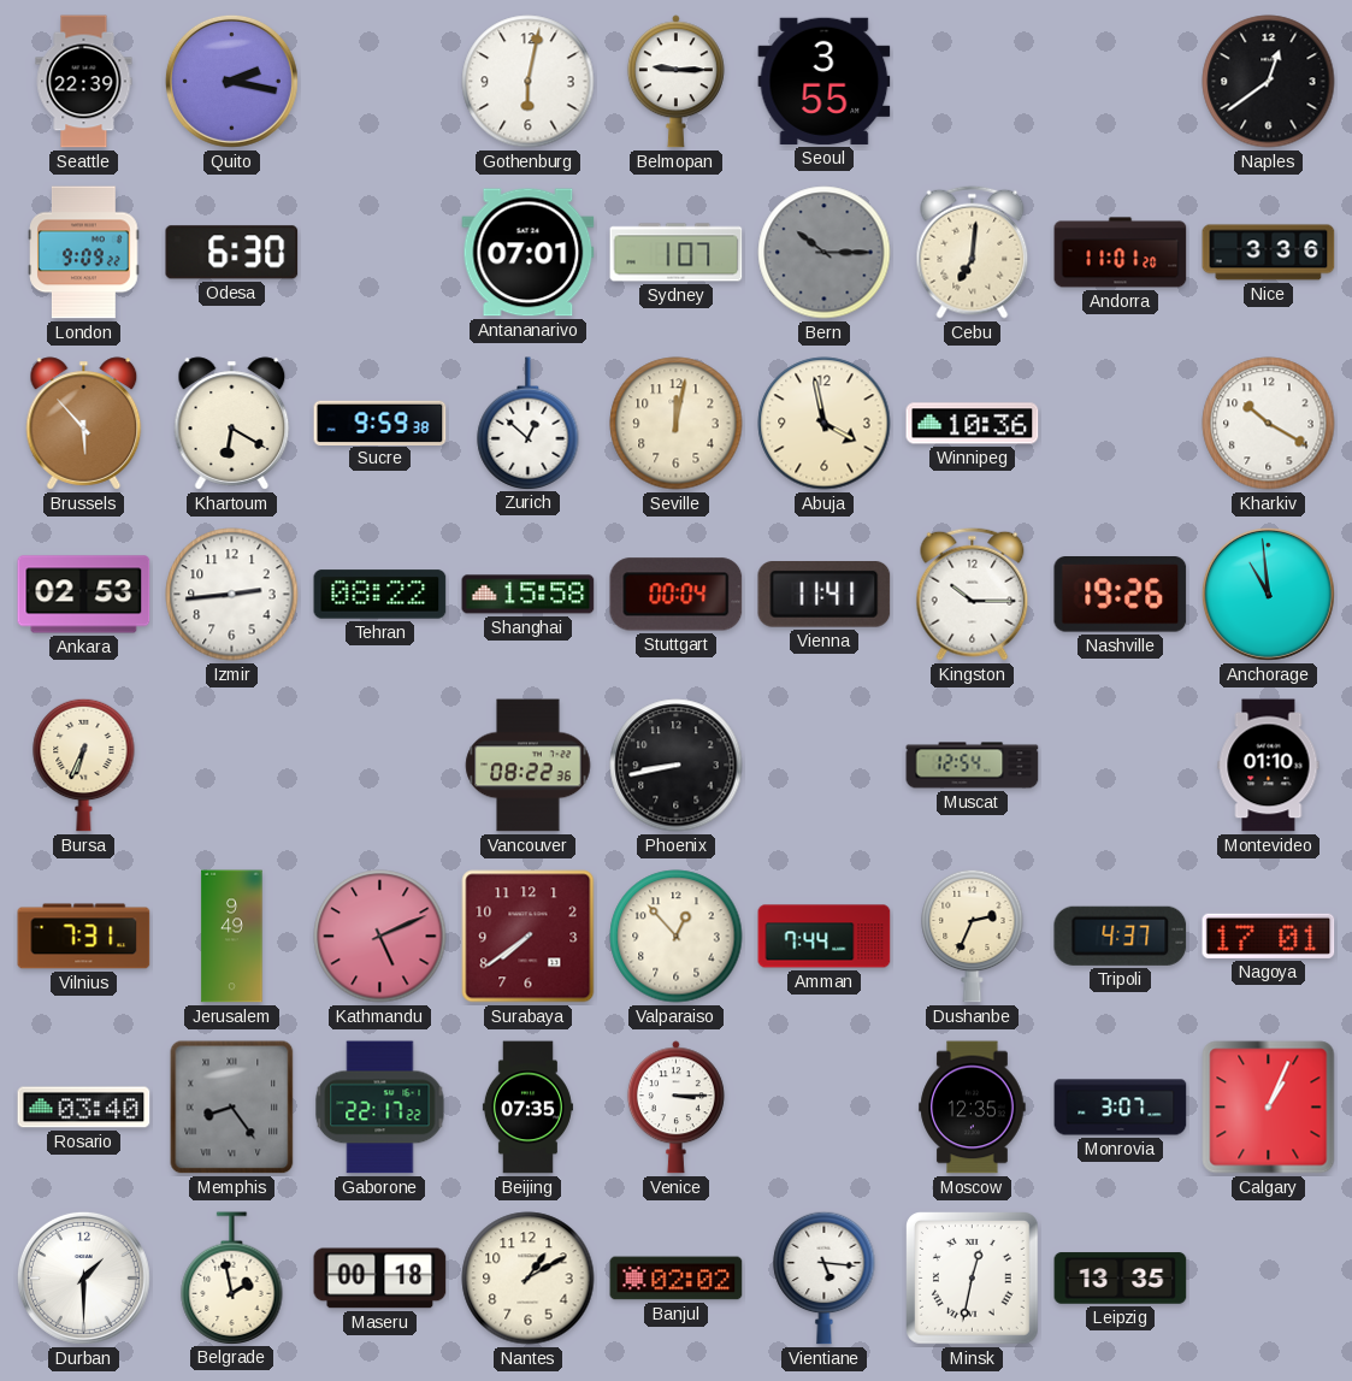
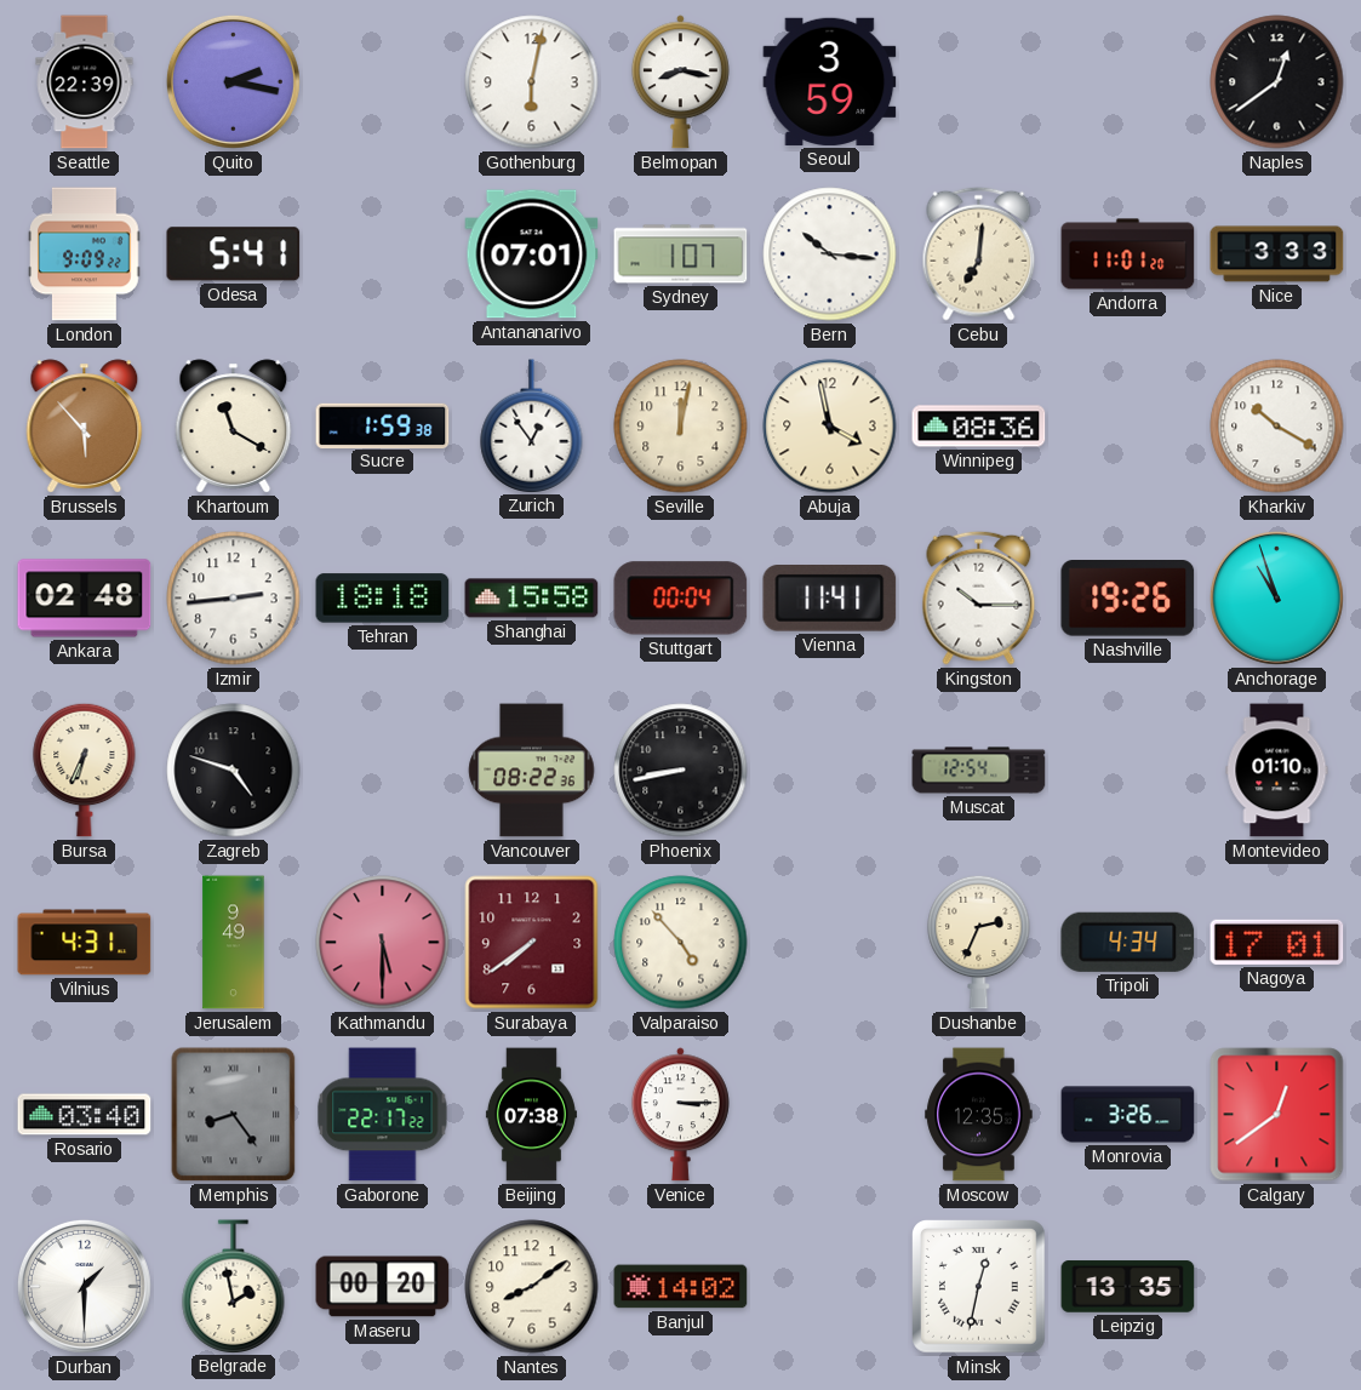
Belmopan: 9:15 -> 8:17
Seoul: 3:55 -> 3:59
Odesa: 6:30 -> 5:41
Bern: 10:15 -> 10:16
Bern dial: grey -> white
Nice: 3:36 -> 3:33
Khartoum: 6:20 -> 11:20
Sucre: 9:59 -> 1:59
Zurich: 12:52 -> 12:54
Winnipeg: 10:36 -> 08:36
Ankara: 02:53 -> 02:48
Tehran: 08:22 -> 18:18
Anchorage: 10:59 -> 10:57
Zagreb: none -> 4:48
Vilnius: 7:31 -> 4:31
Kathmandu: 5:11 -> 5:30
Valparaiso: 12:53 -> 4:53
Amman: 7:44 -> none
Tripoli: 4:37 -> 4:34
Beijing: 07:35 -> 07:38
Monrovia: 3:07 -> 3:26
Calgary: 1:04 -> 12:39
Maseru: 00:18 -> 00:20
Nantes: 1:10 -> 8:09
Banjul: 02:02 -> 14:02
Vientiane: 5:16 -> none
